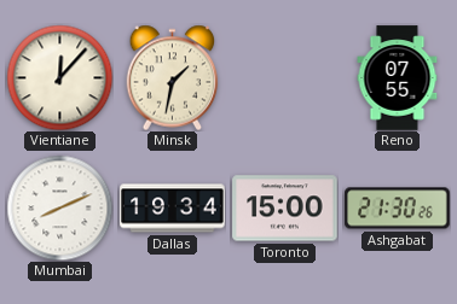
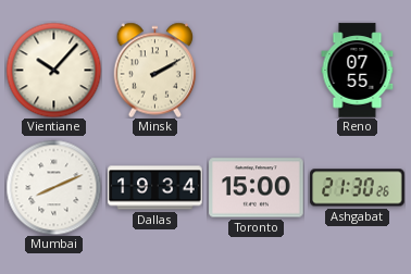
Vientiane: 12:07 -> 10:07
Minsk: 1:32 -> 2:10
